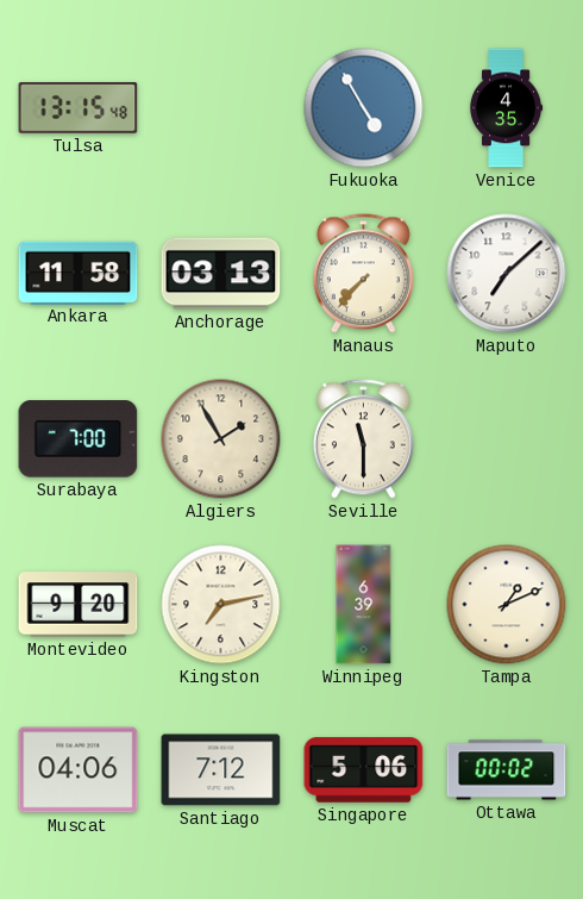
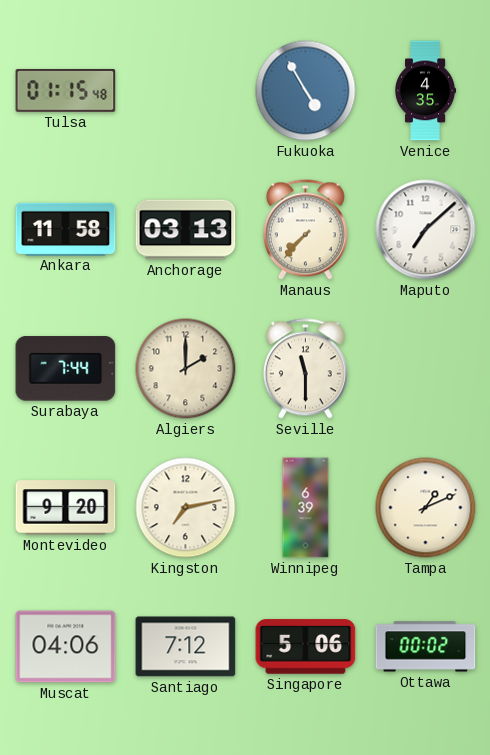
Tulsa: 13:15 -> 01:15
Surabaya: 7:00 -> 7:44
Algiers: 1:55 -> 2:00
